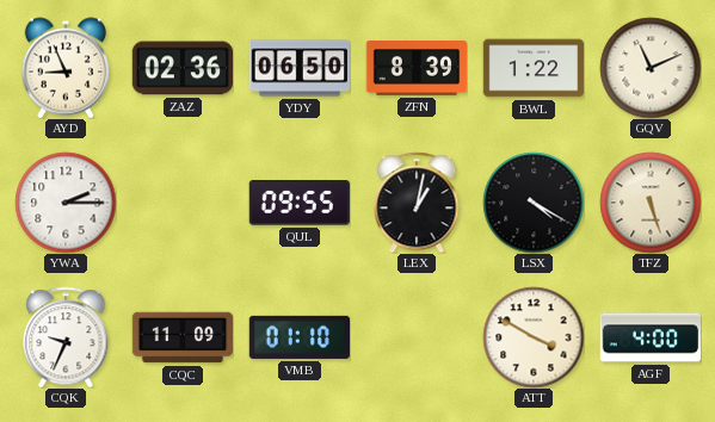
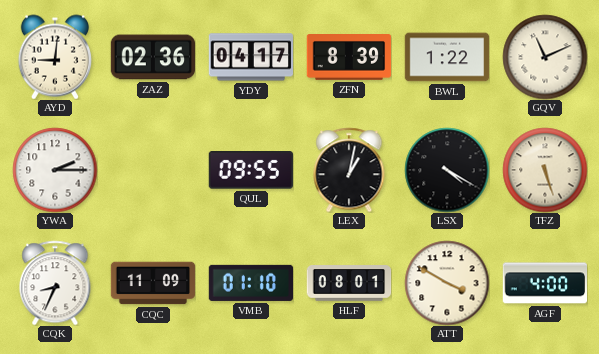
AYD: 8:56 -> 9:01
YDY: 06:50 -> 04:17
CQK: 9:34 -> 8:34
HLF: none -> 08:01
